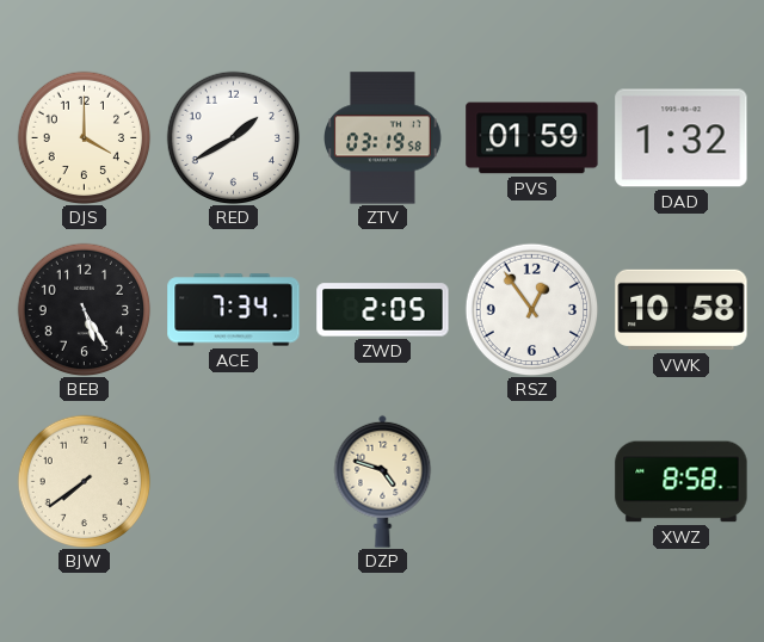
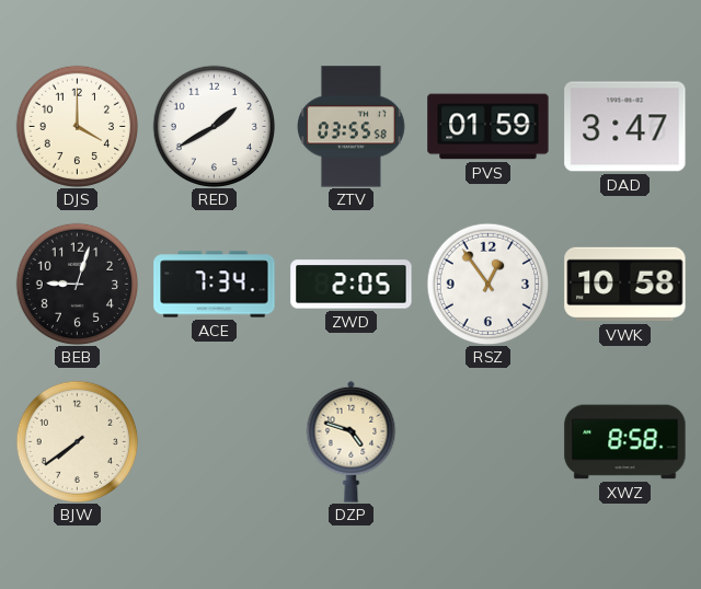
ZTV: 03:19 -> 03:55
DAD: 1:32 -> 3:47
BEB: 5:25 -> 9:03
